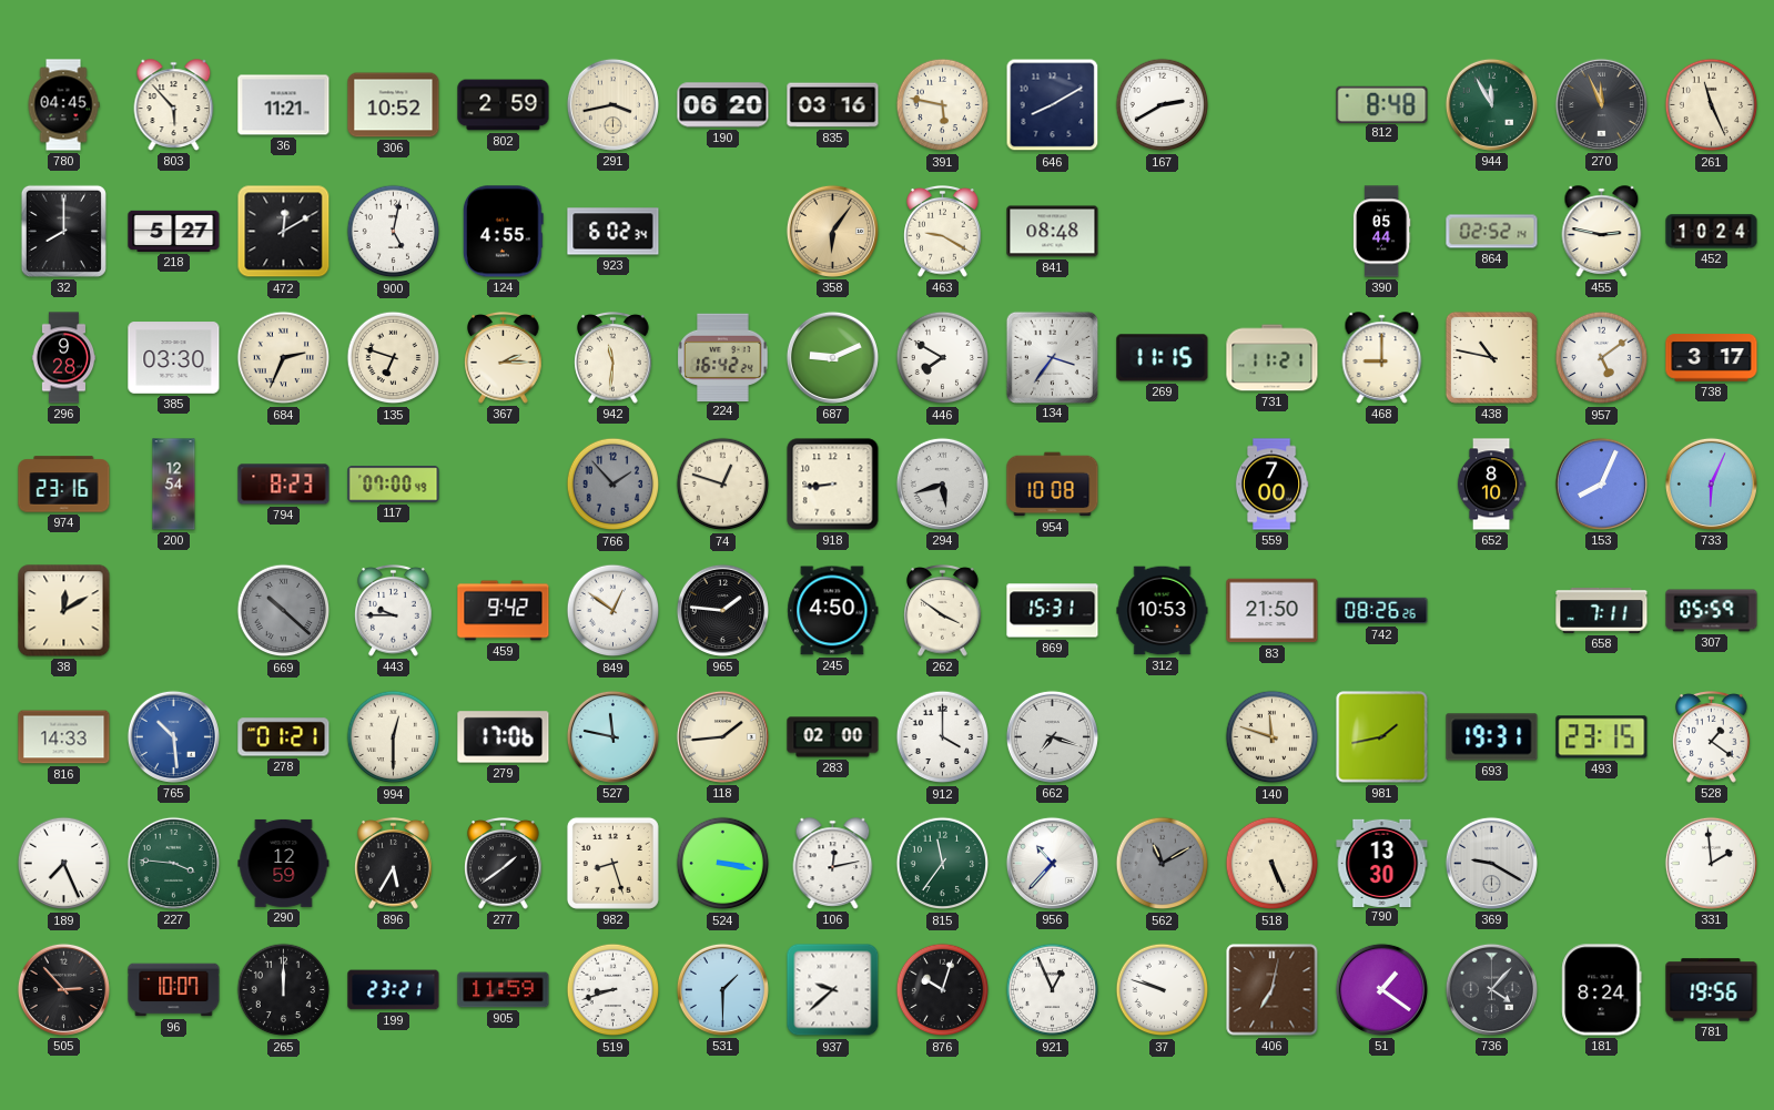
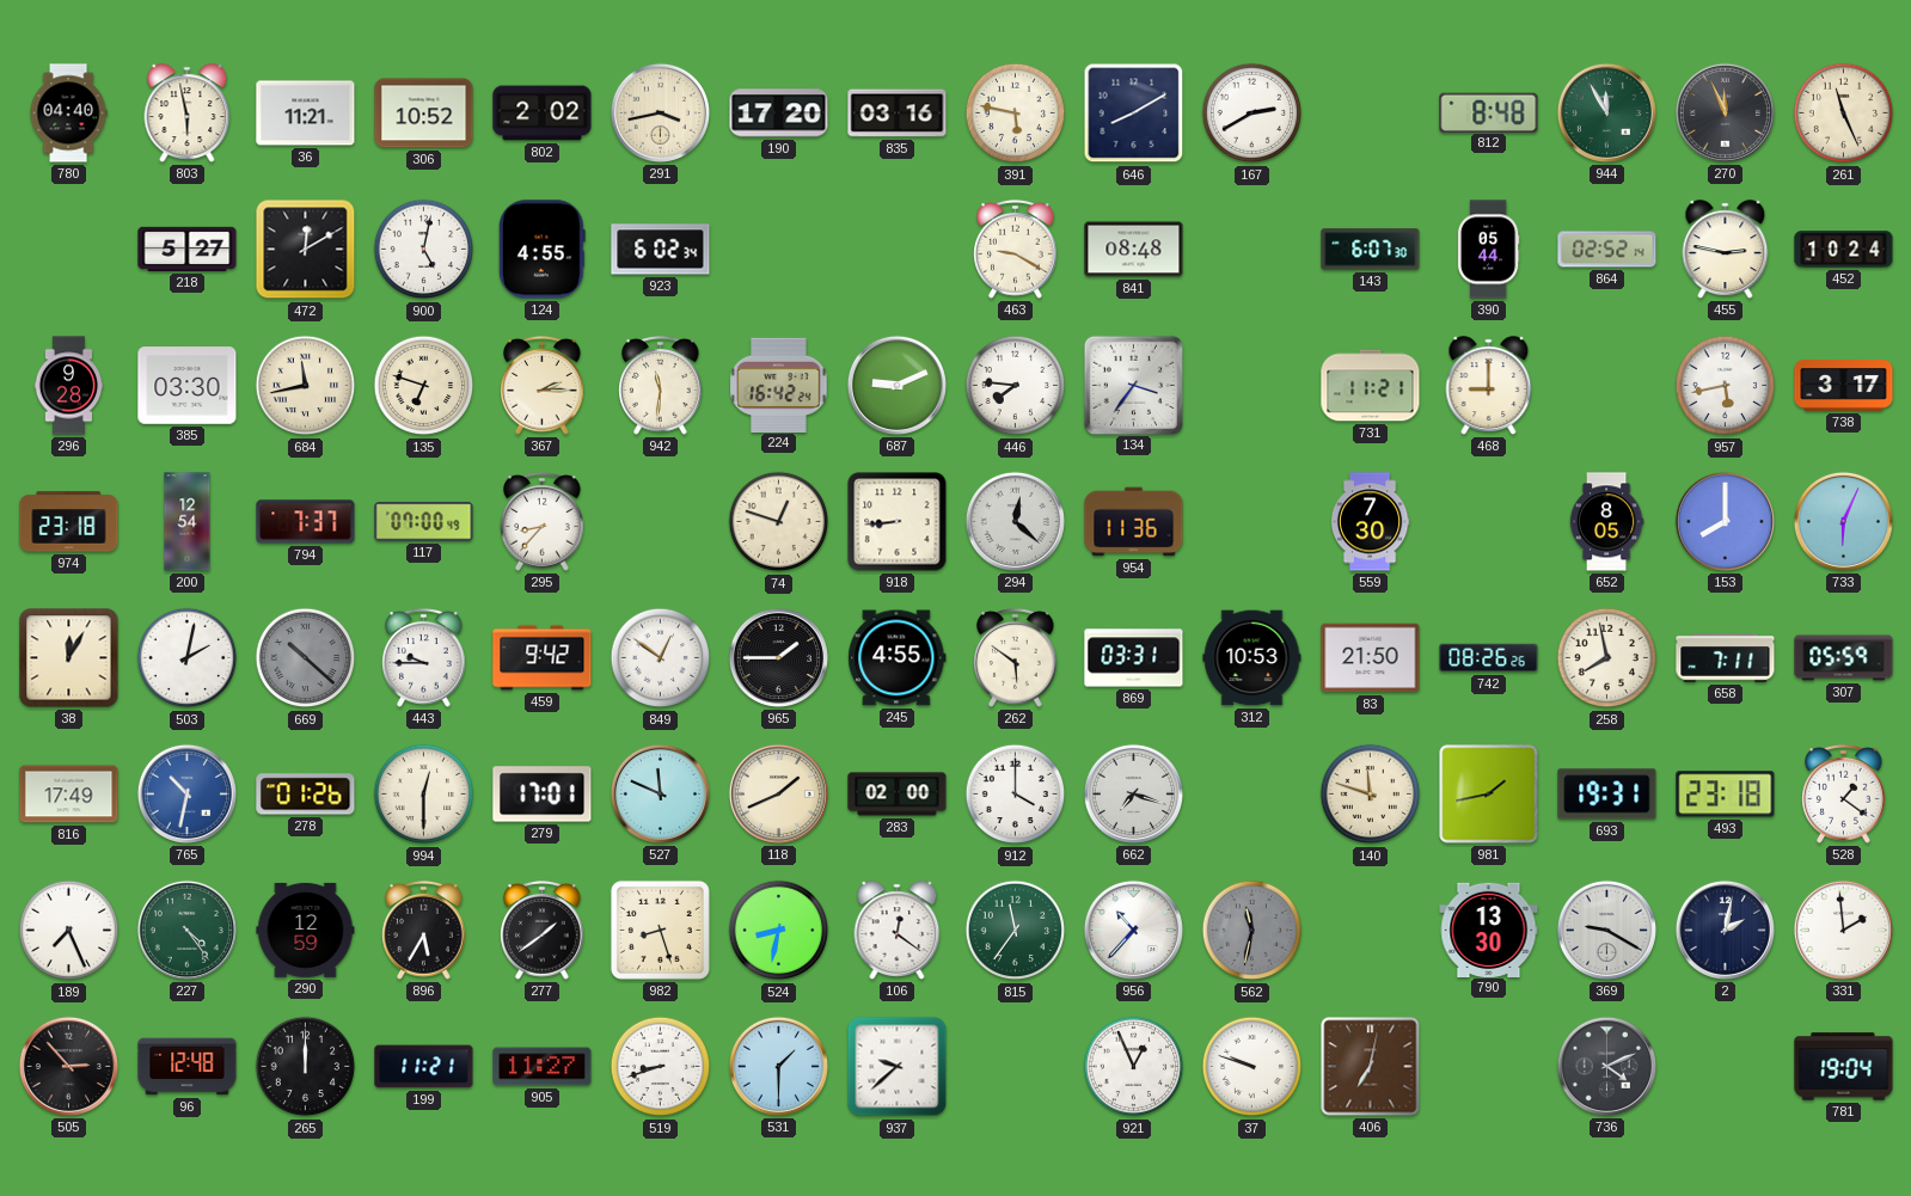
780: 04:45 -> 04:40
803: 5:53 -> 5:58
802: 2:59 -> 2:02
190: 06:20 -> 17:20
32: 8:00 -> none
358: 6:06 -> none
143: none -> 6:07
684: 2:34 -> 11:43
446: 7:50 -> 7:46
269: 11:15 -> none
438: 10:47 -> none
957: 5:09 -> 5:43
974: 23:16 -> 23:18
794: 8:23 -> 7:37
295: none -> 8:37
766: 1:53 -> none
294: 5:42 -> 12:22
954: 10:08 -> 11:36
559: 7:00 -> 7:30
652: 8:10 -> 8:05
153: 8:04 -> 8:00
38: 12:10 -> 12:05
503: none -> 2:02
965: 1:46 -> 1:45
245: 4:50 -> 4:55
262: 3:51 -> 5:51
869: 15:31 -> 03:31
258: none -> 7:58
816: 14:33 -> 17:49
765: 10:29 -> 10:32
278: 01:21 -> 01:26
279: 17:06 -> 17:01
527: 11:47 -> 11:49
118: 1:44 -> 1:41
493: 23:15 -> 23:18
227: 3:46 -> 4:24
524: 3:17 -> 8:32
106: 12:13 -> 12:21
562: 11:10 -> 11:32
518: 5:26 -> none
2: none -> 2:02
96: 10:07 -> 12:48
199: 23:21 -> 11:21
905: 11:59 -> 11:27
876: 10:03 -> none
51: 1:21 -> none
736: 4:07 -> 4:11
181: 8:24 -> none
781: 19:56 -> 19:04
